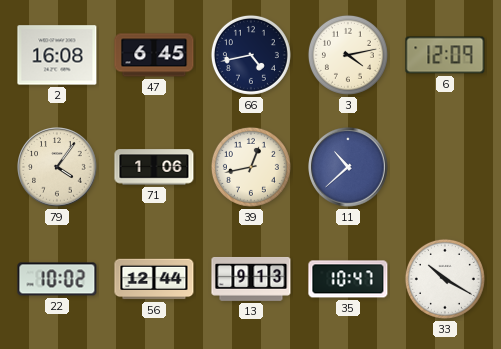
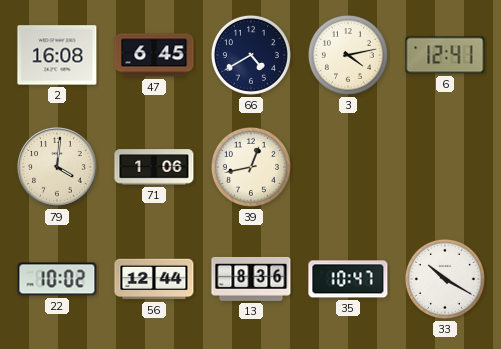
66: 4:43 -> 4:40
6: 12:09 -> 12:41
79: 4:06 -> 4:01
11: 10:38 -> none
13: 9:13 -> 8:36
